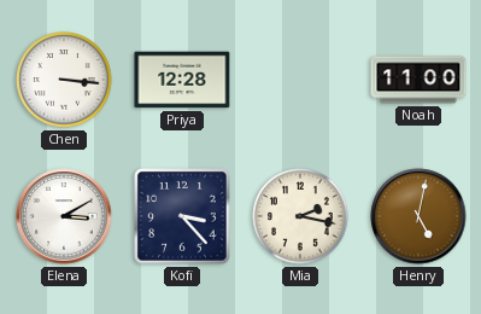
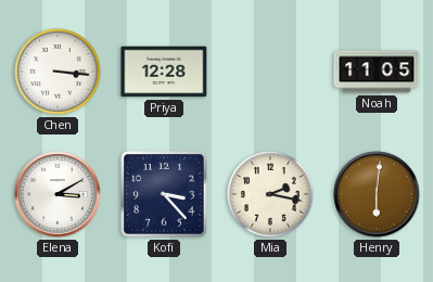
Noah: 11:00 -> 11:05
Henry: 5:02 -> 6:01
